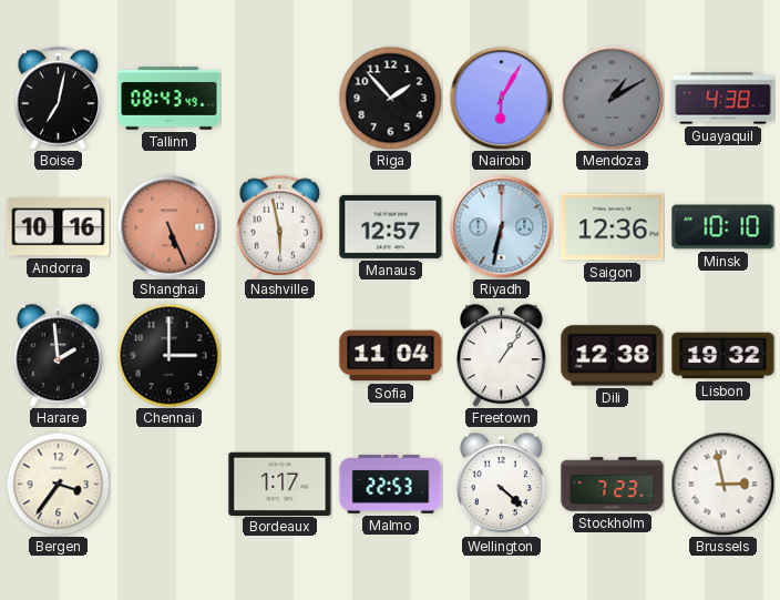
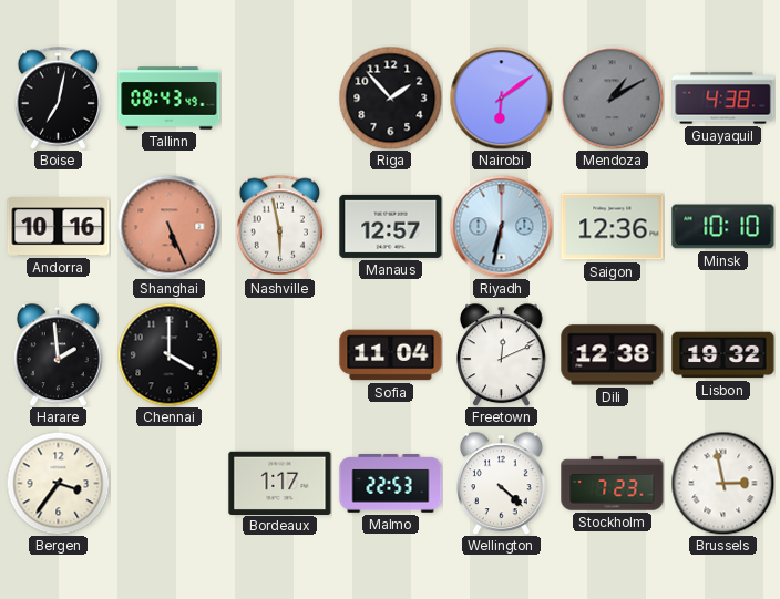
Nairobi: 6:05 -> 6:09
Chennai: 3:00 -> 4:00
Freetown: 1:06 -> 12:11
